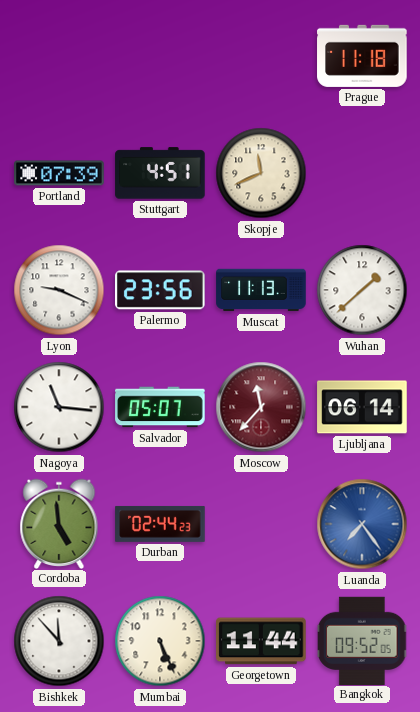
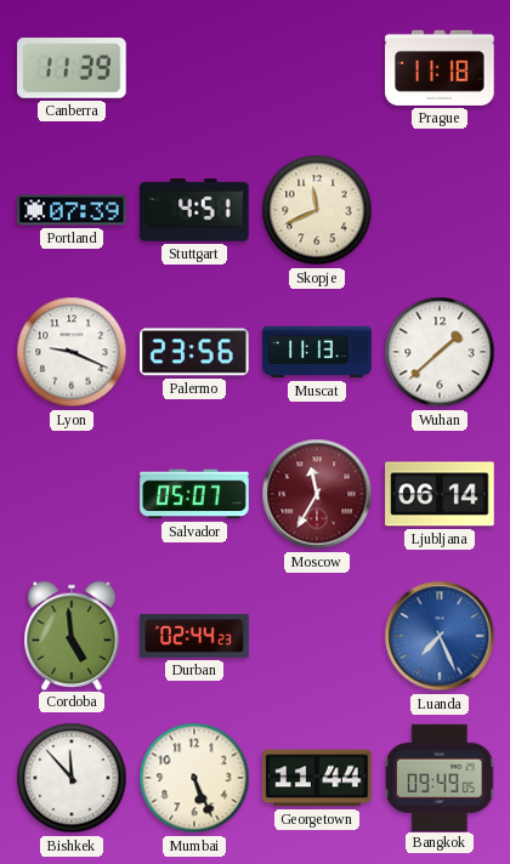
Canberra: none -> 11:39
Nagoya: 11:16 -> none
Moscow: 11:37 -> 11:35
Luanda: 7:24 -> 7:26
Bangkok: 09:52 -> 09:49
